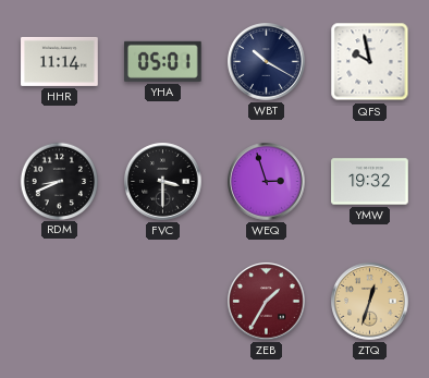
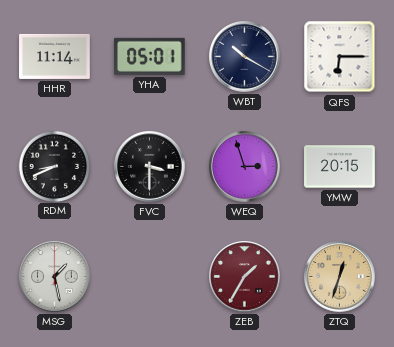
QFS: 9:58 -> 6:15
YMW: 19:32 -> 20:15
MSG: none -> 1:28
